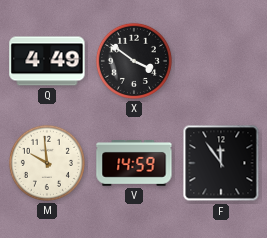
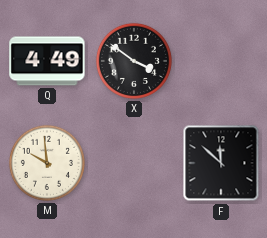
V: 14:59 -> none
F: 11:54 -> 11:52
